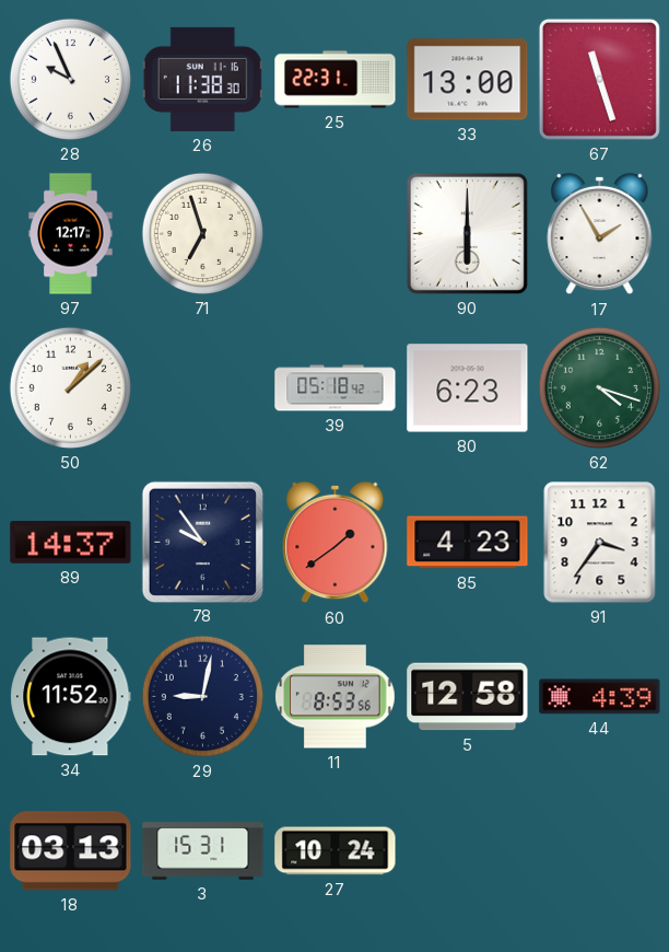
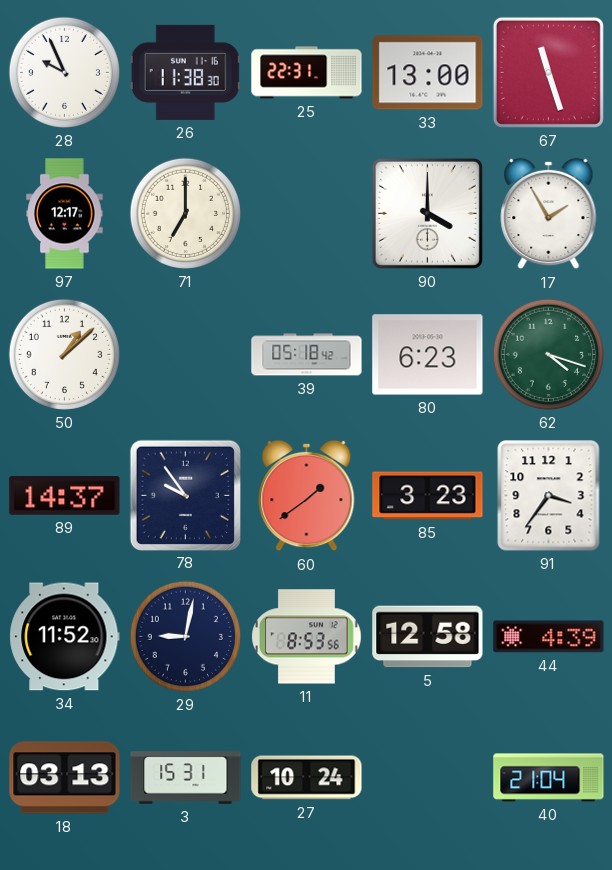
71: 6:57 -> 7:00
90: 6:00 -> 4:00
85: 4:23 -> 3:23
40: none -> 21:04
